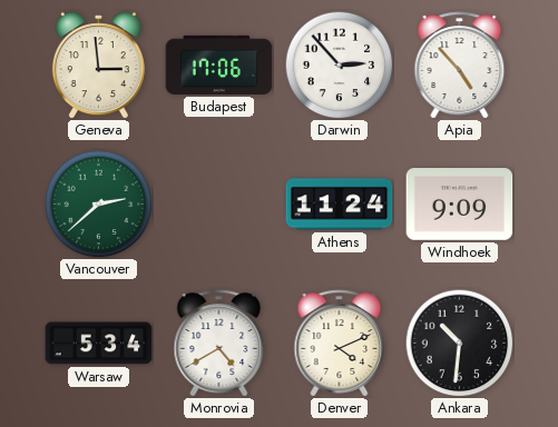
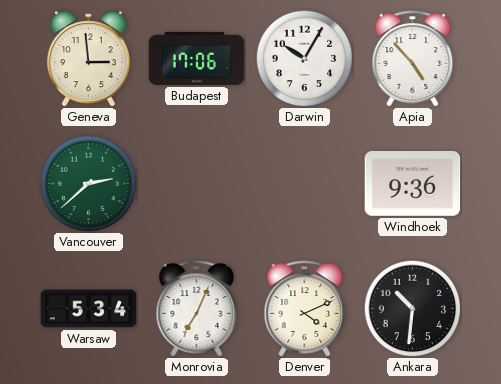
Darwin: 2:53 -> 10:05
Athens: 11:24 -> none
Windhoek: 9:09 -> 9:36
Monrovia: 4:40 -> 7:04
